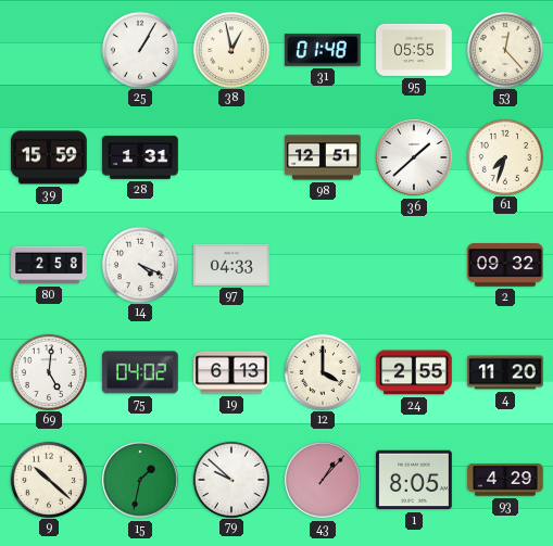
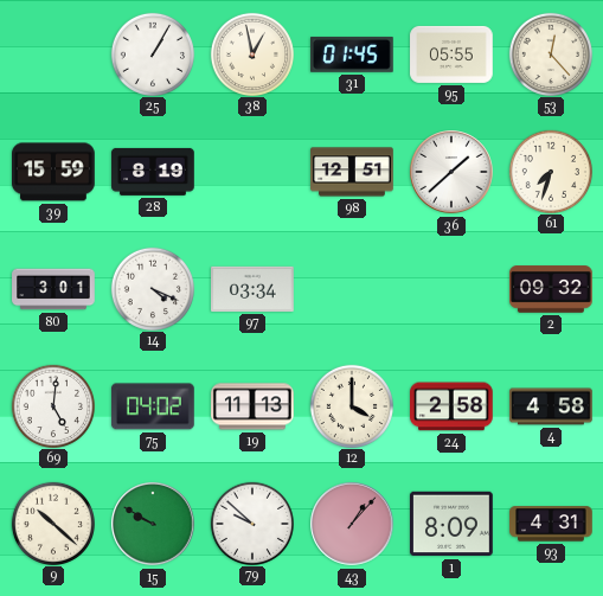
31: 01:48 -> 01:45
28: 1:31 -> 8:19
80: 2:58 -> 3:01
97: 04:33 -> 03:34
19: 6:13 -> 11:13
24: 2:55 -> 2:58
4: 11:20 -> 4:58
15: 1:32 -> 9:50
1: 8:05 -> 8:09
93: 4:29 -> 4:31
